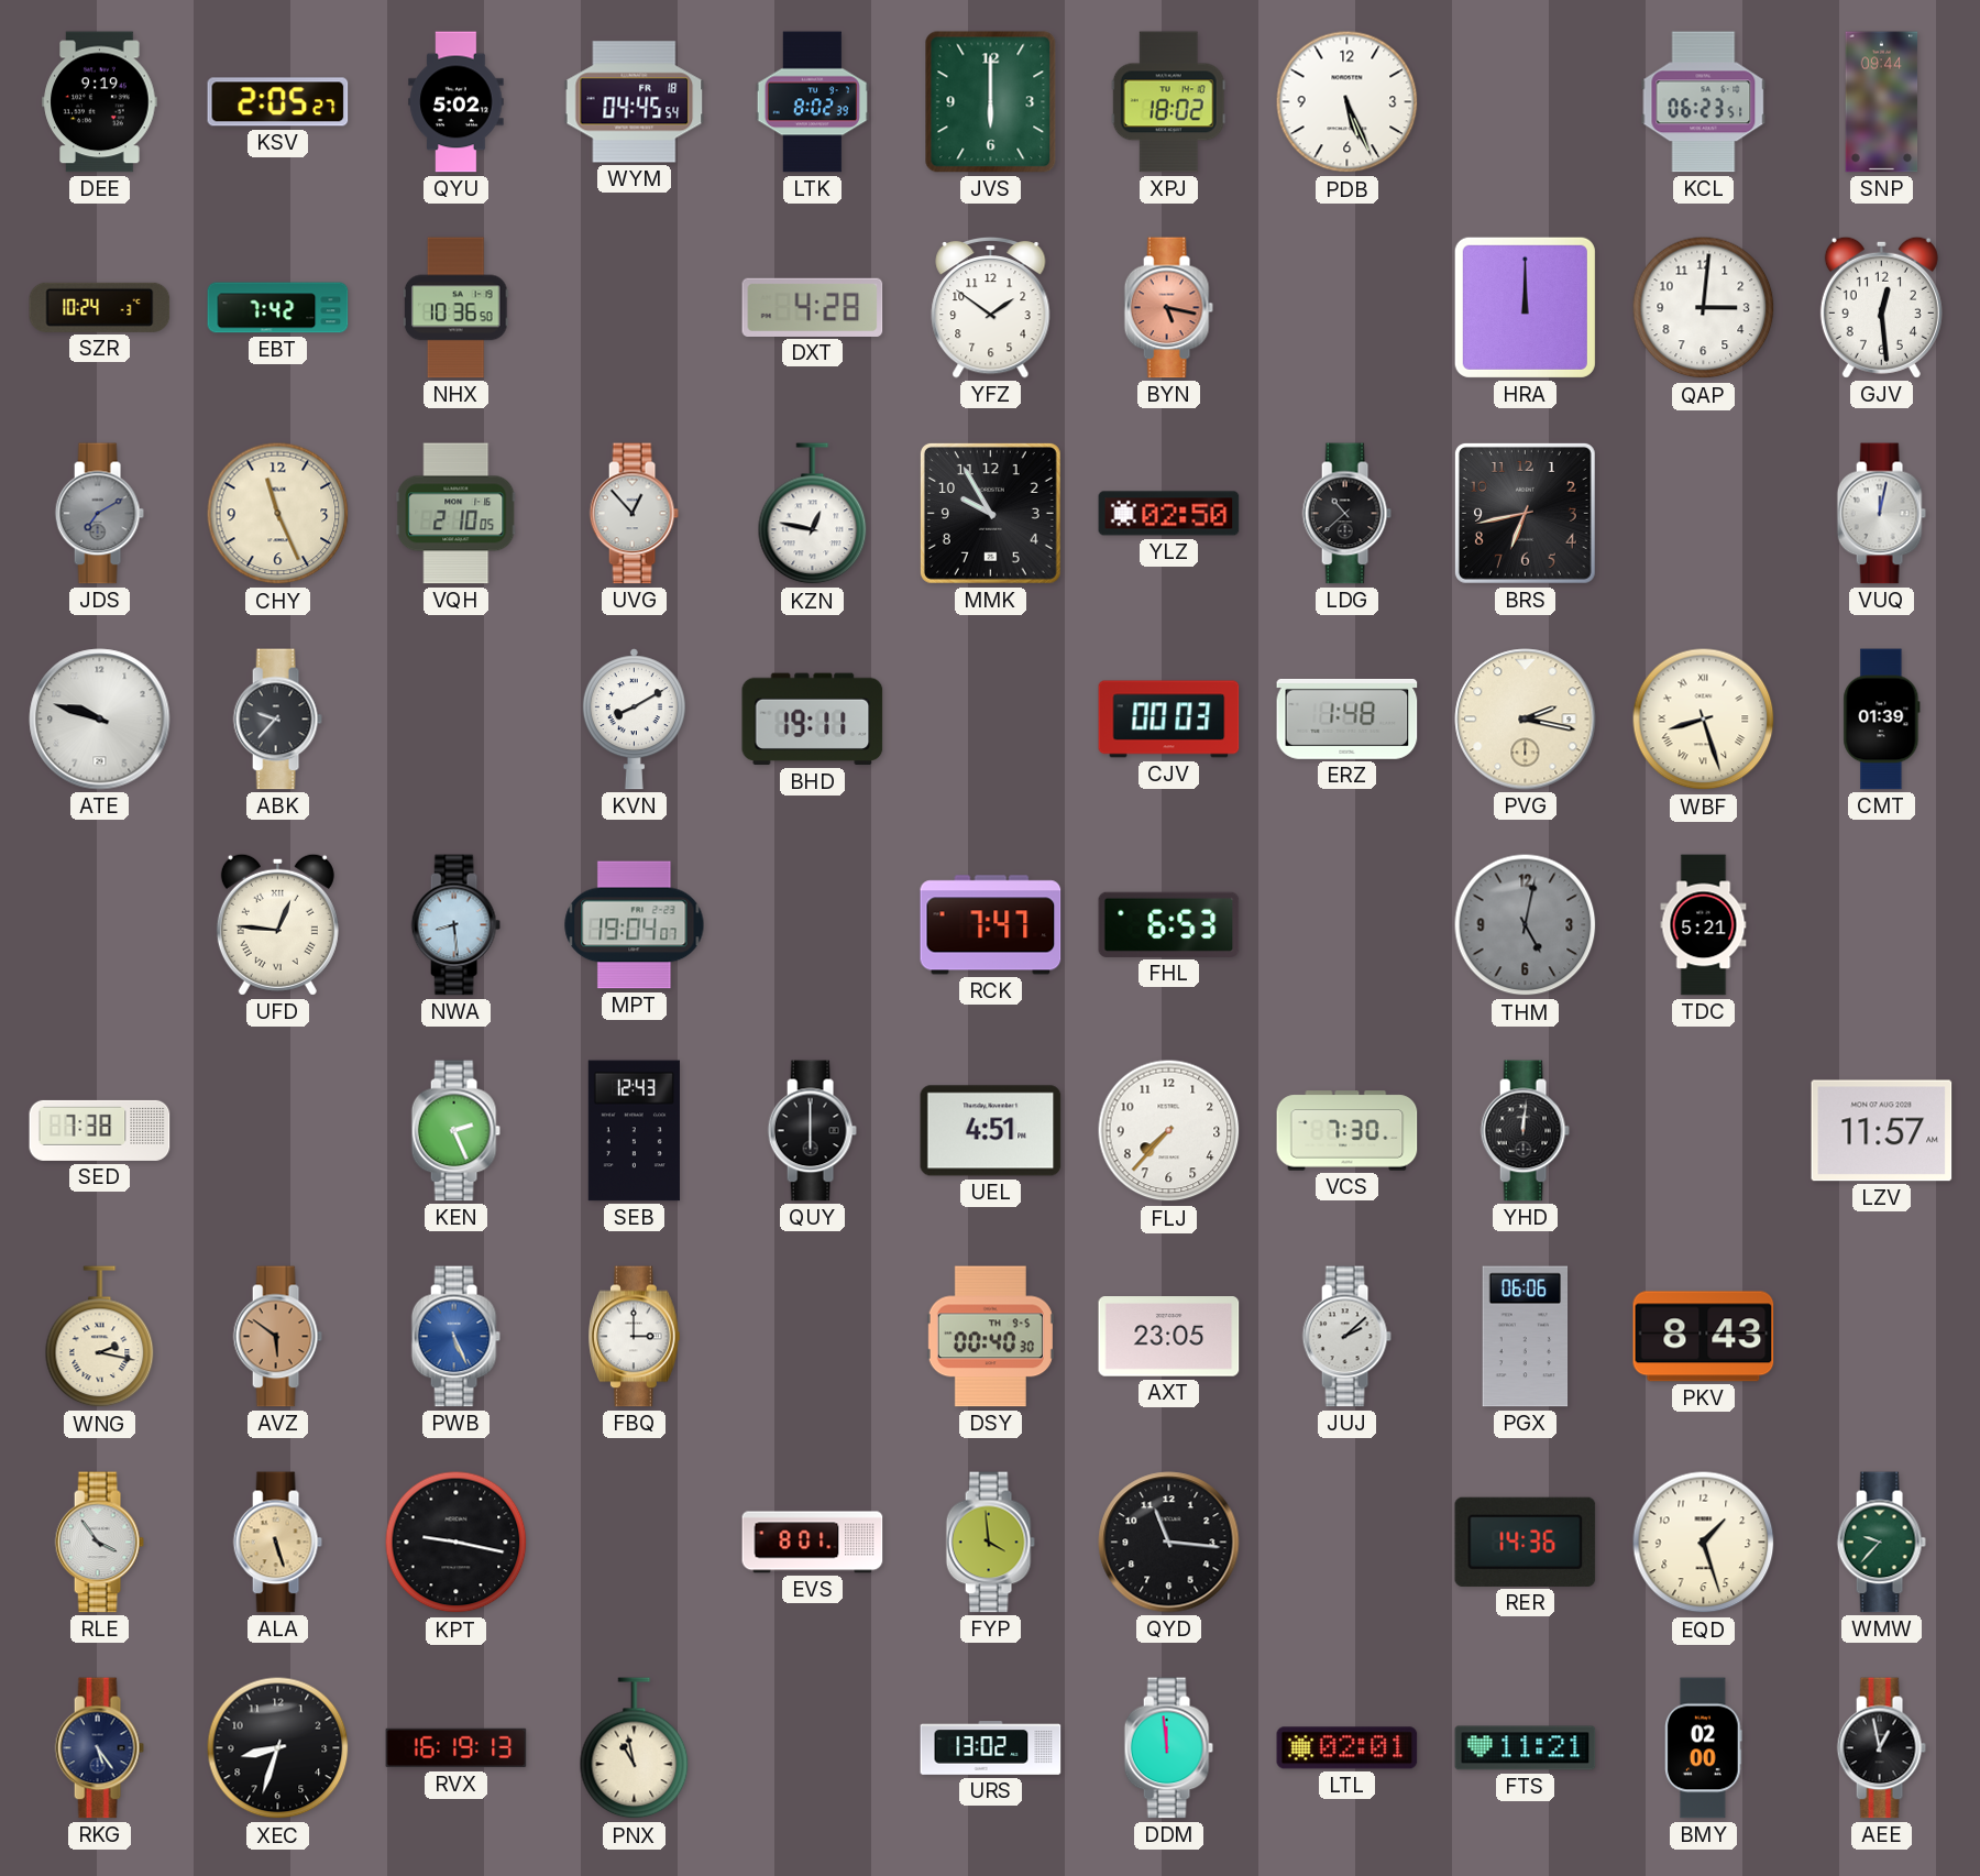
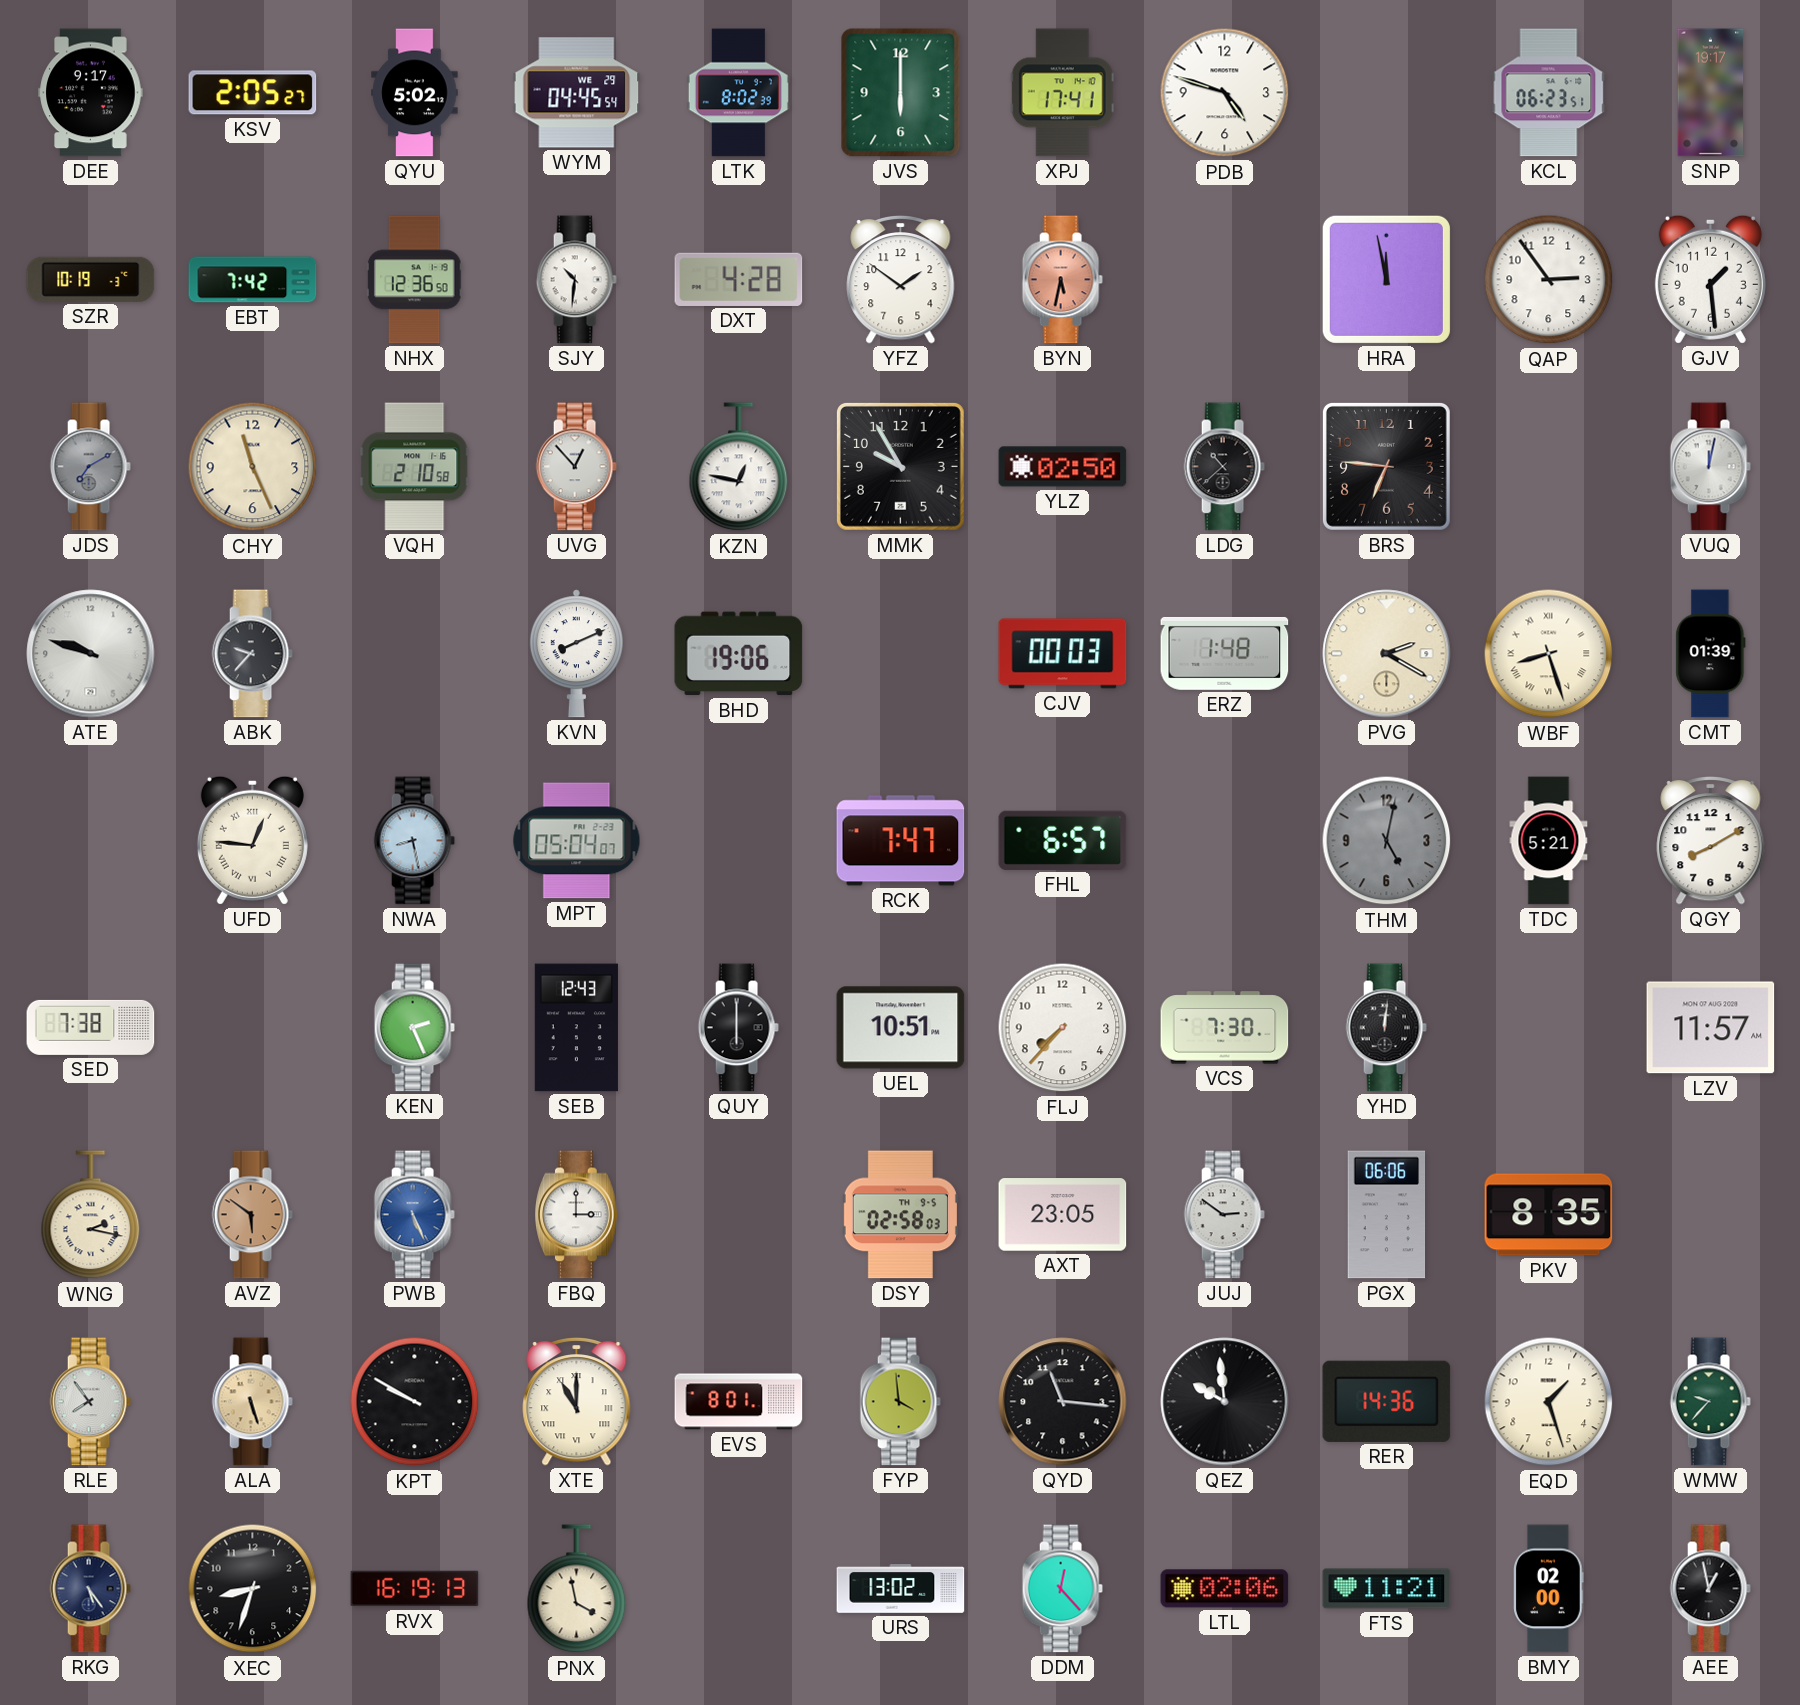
DEE: 9:19 -> 9:17
WYM date: FR 18 -> WE 29
XPJ: 18:02 -> 17:41
PDB: 5:26 -> 4:48
SNP: 09:44 -> 19:17
SZR: 10:24 -> 10:19
NHX: 10:36 -> 12:36
SJY: none -> 10:31
BYN: 5:17 -> 5:32
HRA: 12:00 -> 11:58
QAP: 3:01 -> 2:54
GJV: 12:29 -> 1:29
VQH: 2:10:05 -> 2:10:58
BRS: 6:43 -> 6:46
KVN: 8:10 -> 8:11
BHD: 19:11 -> 19:06
PVG: 2:17 -> 2:20
NWA: 8:29 -> 8:28
MPT: 19:04 -> 05:04
FHL: 6:53 -> 6:57
QGY: none -> 8:10
UEL: 4:51 -> 10:51
DSY: 00:40 -> 02:58
JUJ: 2:08 -> 2:51
PKV: 8:43 -> 8:35
RLE: 3:54 -> 7:54
KPT: 9:17 -> 9:50
XTE: none -> 11:00
QEZ: none -> 9:59
PNX: 10:58 -> 3:58
DDM: 11:59 -> 12:23
LTL: 02:01 -> 02:06
